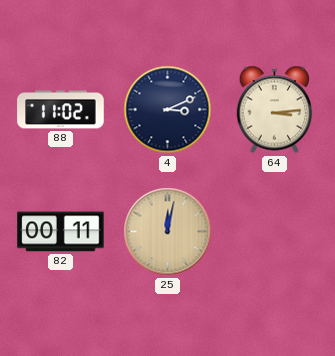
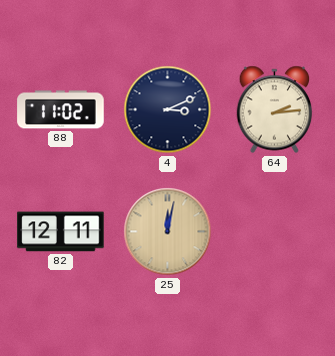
64: 3:14 -> 2:14
82: 00:11 -> 12:11
